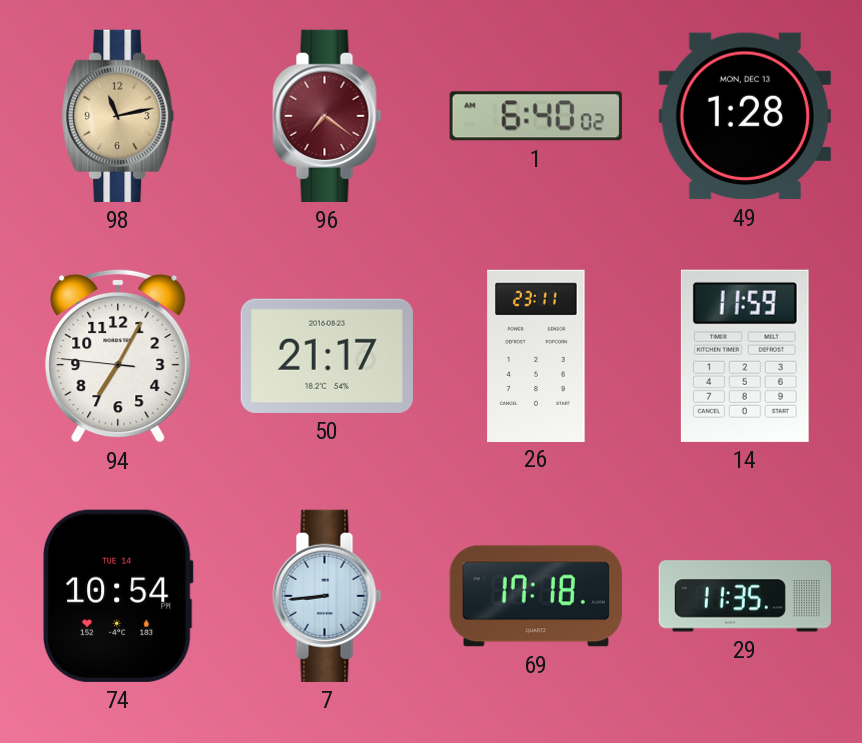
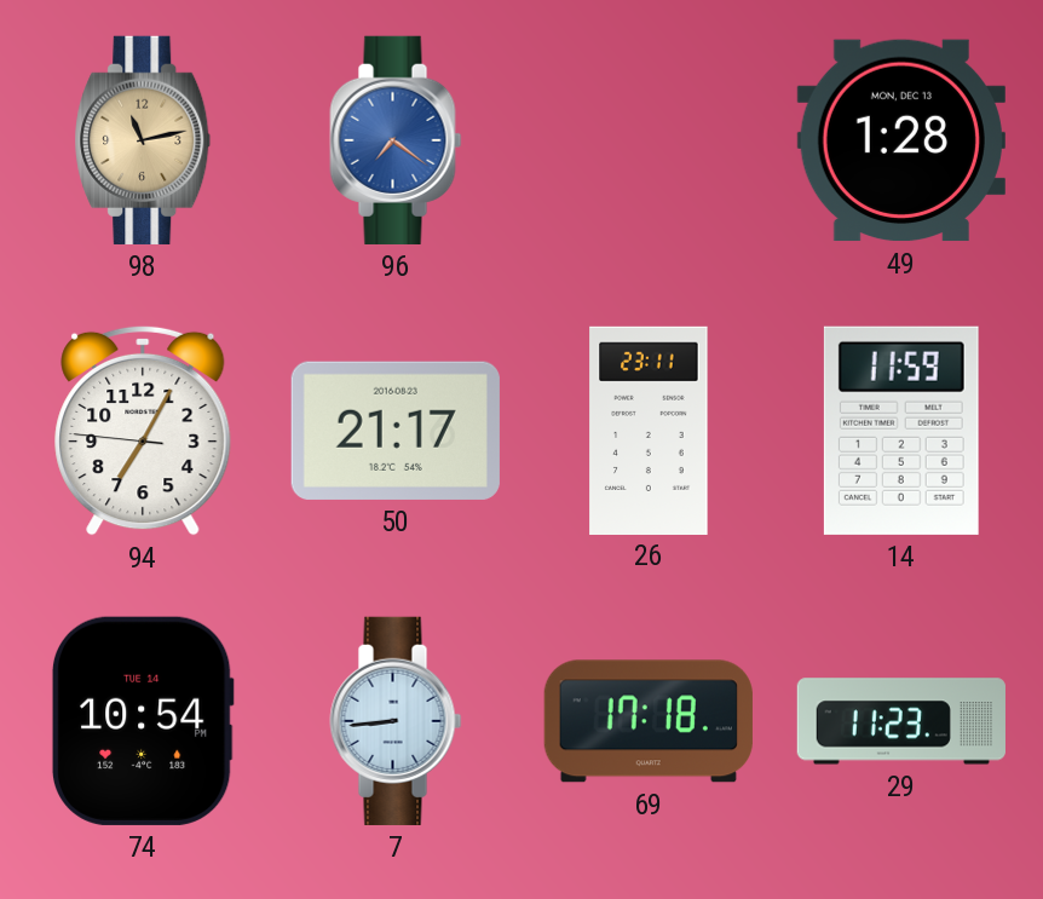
96 dial: burgundy -> blue
1: 6:40 -> none
29: 11:35 -> 11:23
